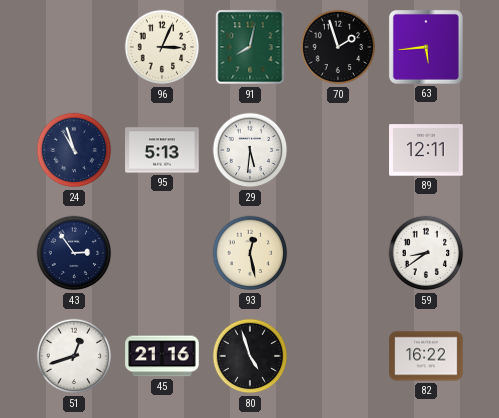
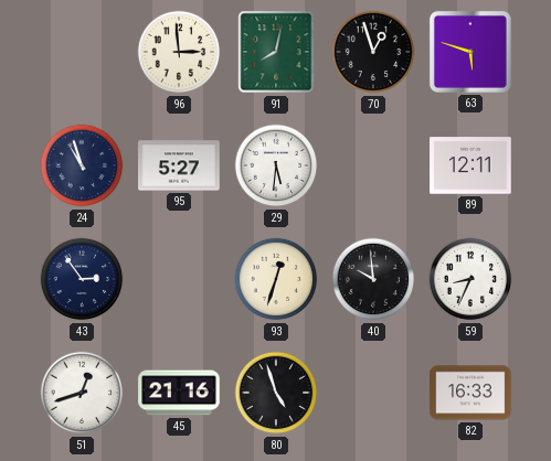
96: 3:04 -> 2:59
70: 1:57 -> 12:57
63: 5:44 -> 5:48
95: 5:13 -> 5:27
93: 12:28 -> 12:33
40: none -> 9:59
59: 8:39 -> 8:34
82: 16:22 -> 16:33
